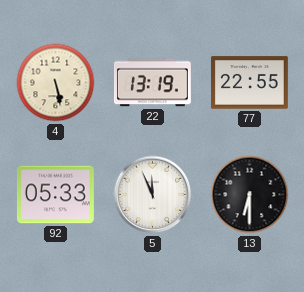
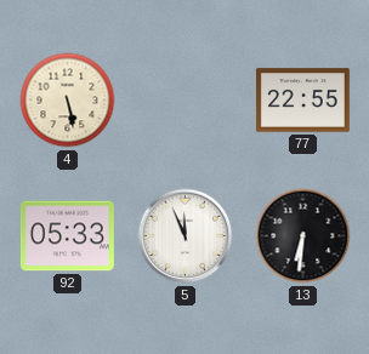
22: 13:19 -> none
13: 6:30 -> 6:31
